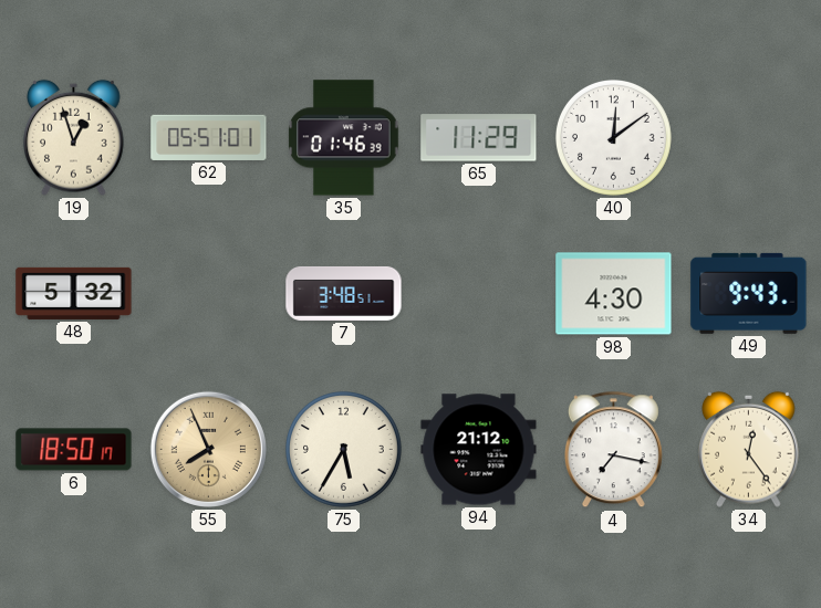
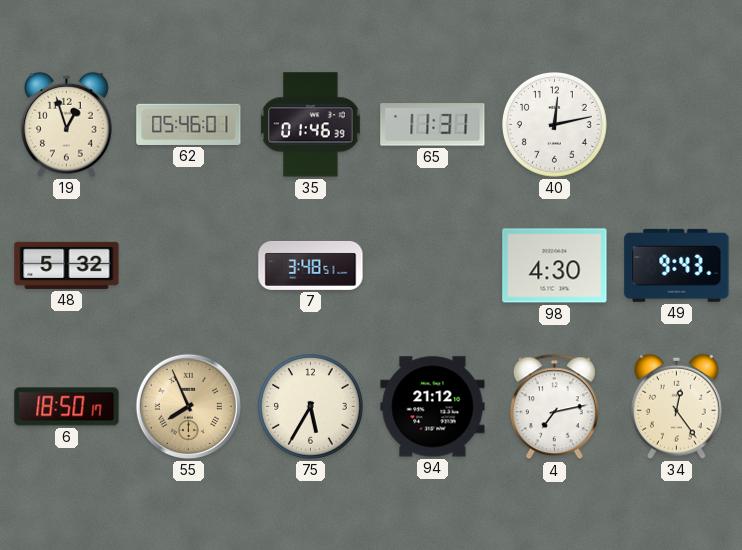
62: 05:51 -> 05:46
65: 11:29 -> 11:31
40: 12:09 -> 12:13
4: 7:17 -> 7:13
